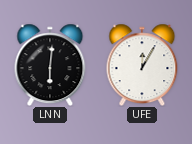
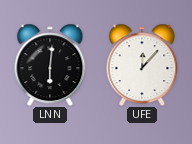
UFE: 12:05 -> 12:07
